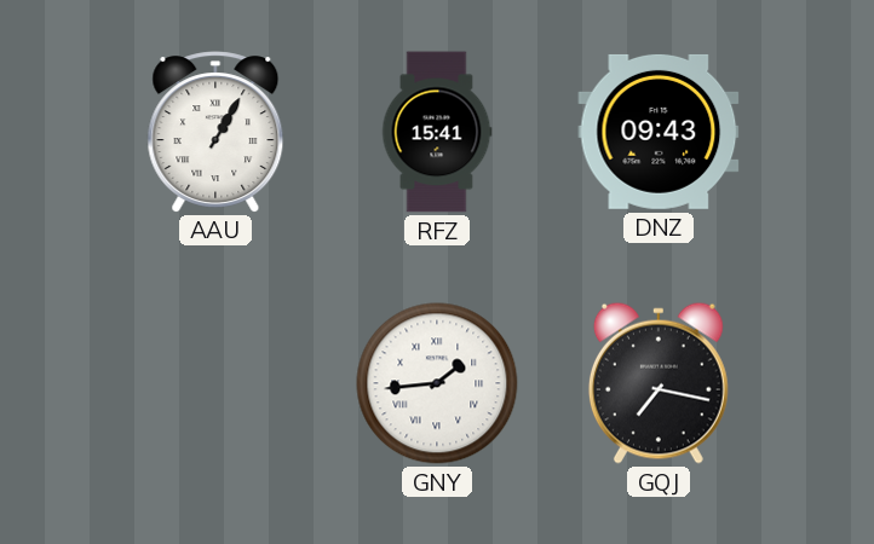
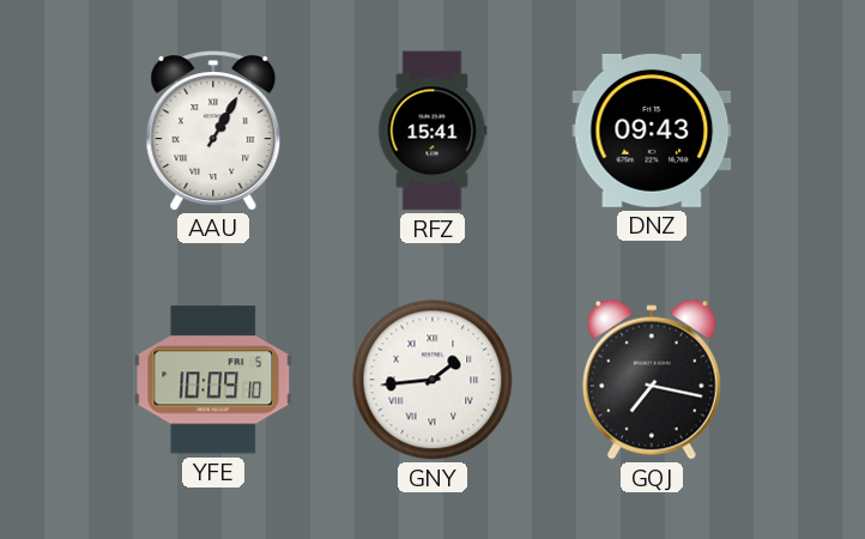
YFE: none -> 10:09
